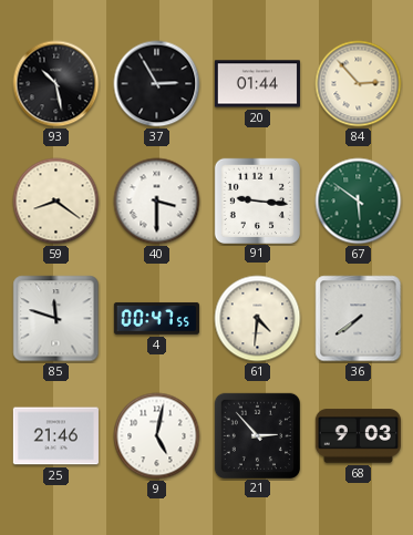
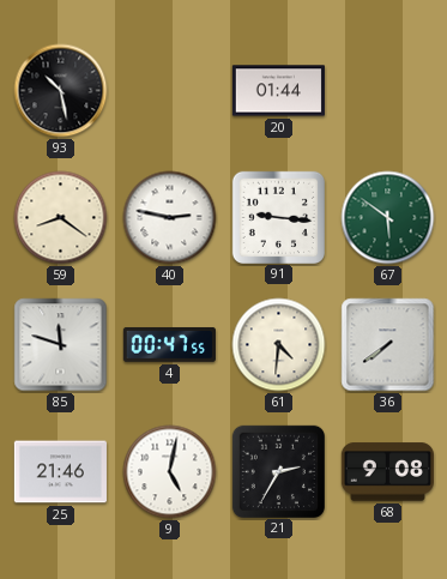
37: 2:55 -> none
84: 2:53 -> none
40: 3:30 -> 2:47
21: 2:53 -> 2:35
68: 9:03 -> 9:08
